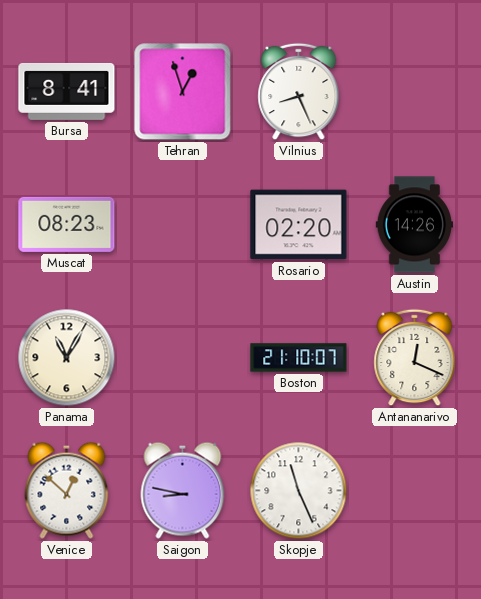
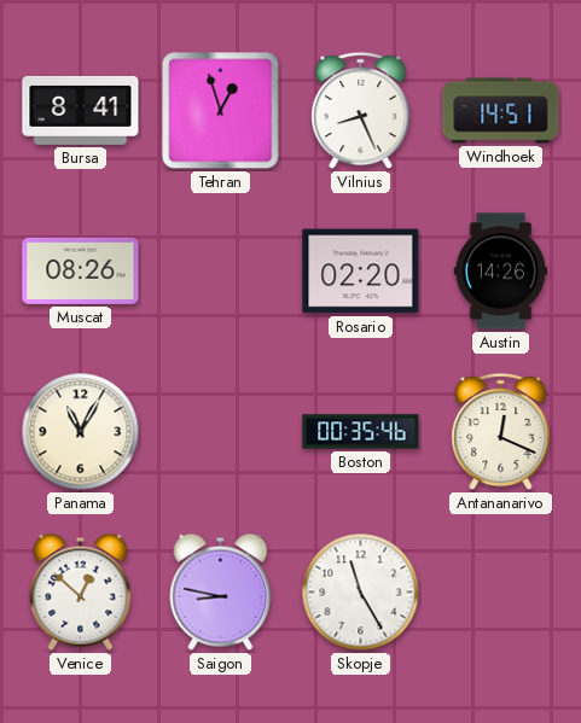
Windhoek: none -> 14:51
Muscat: 08:23 -> 08:26
Boston: 21:10 -> 00:35
Skopje: 11:26 -> 11:25
